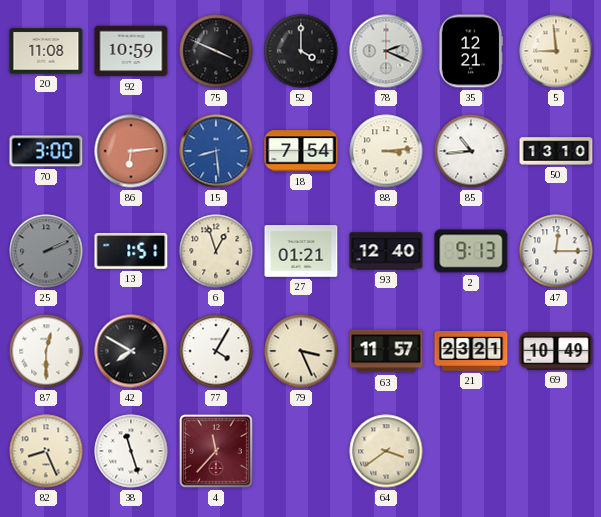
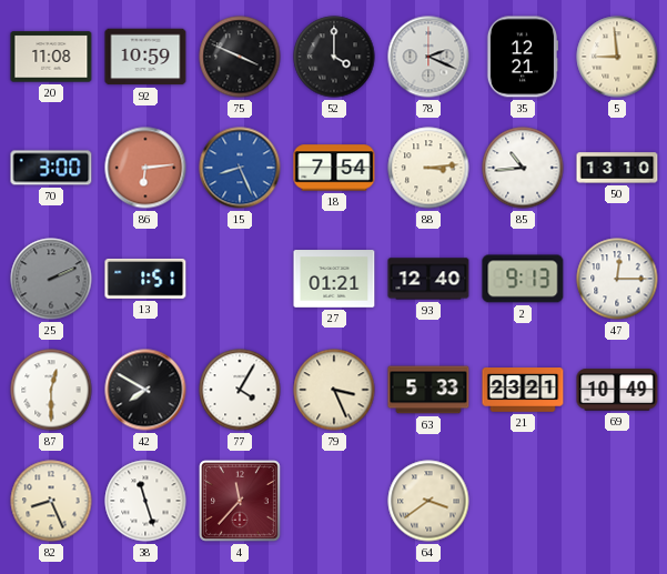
15: 8:29 -> 8:26
6: 12:57 -> none
63: 11:57 -> 5:33
